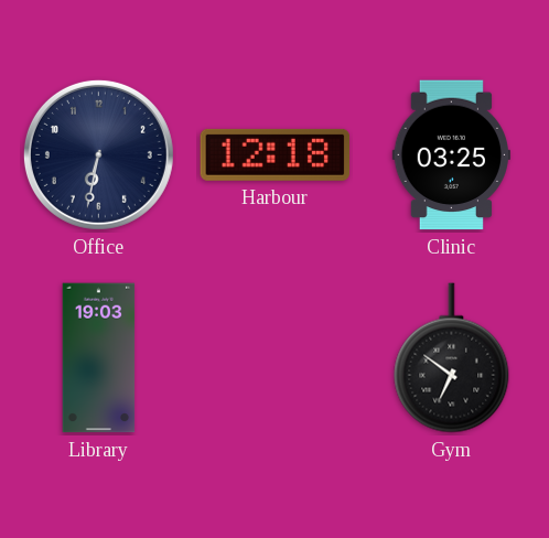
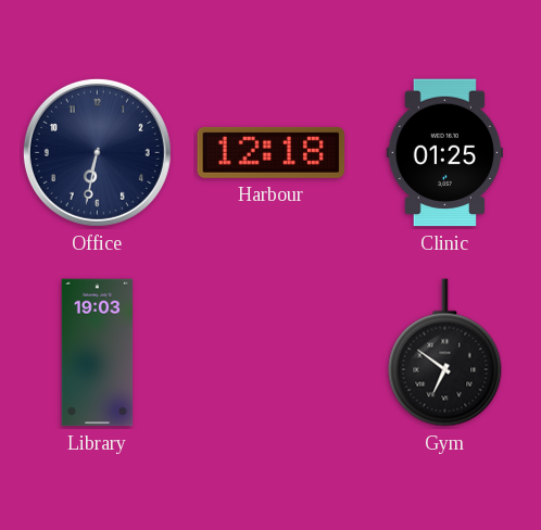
Clinic: 03:25 -> 01:25
